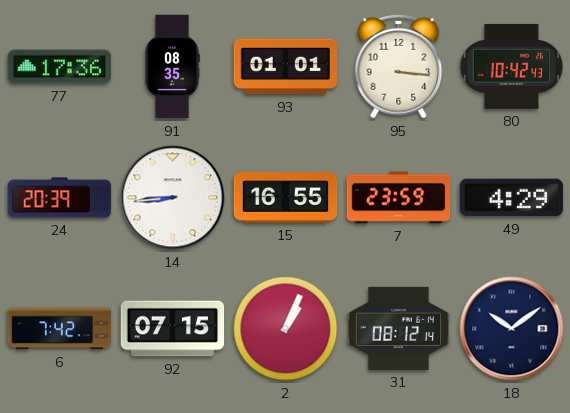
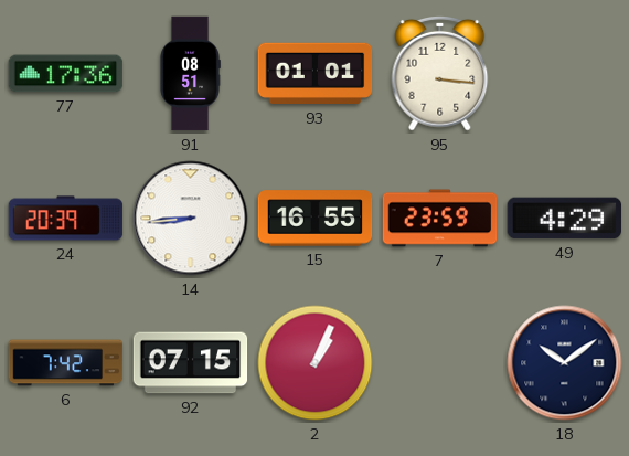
91: 08:35 -> 08:51
80: 10:42 -> none
31: 08:12 -> none
